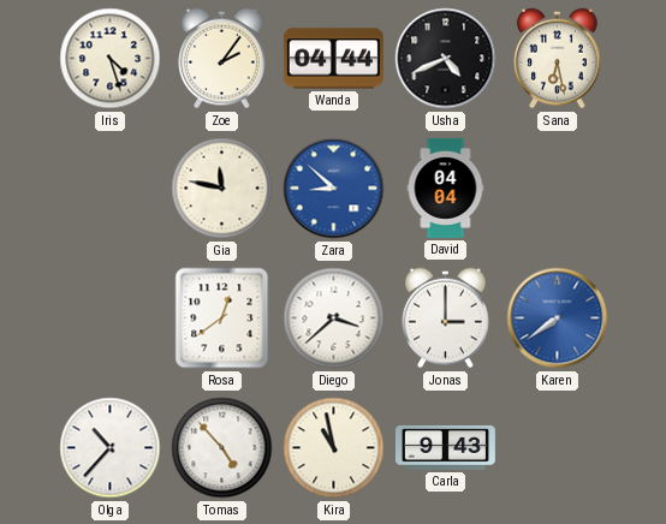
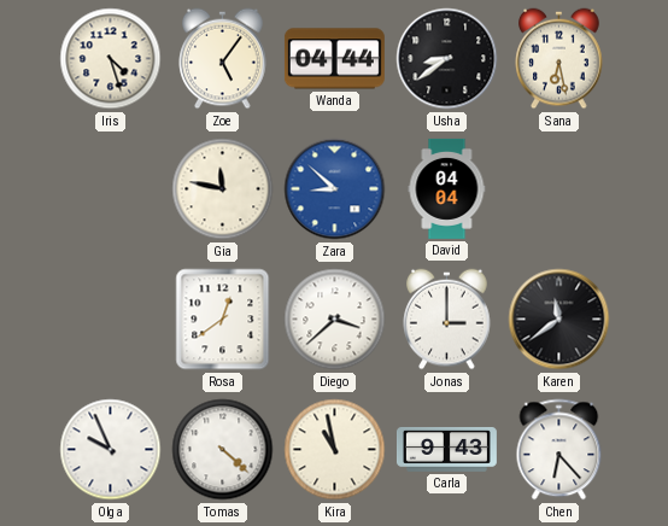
Zoe: 2:06 -> 5:06
Usha: 4:41 -> 8:39
Karen: 7:39 -> 11:39
Karen dial: blue -> black
Olga: 10:37 -> 9:56
Tomas: 4:53 -> 4:22
Chen: none -> 6:23
